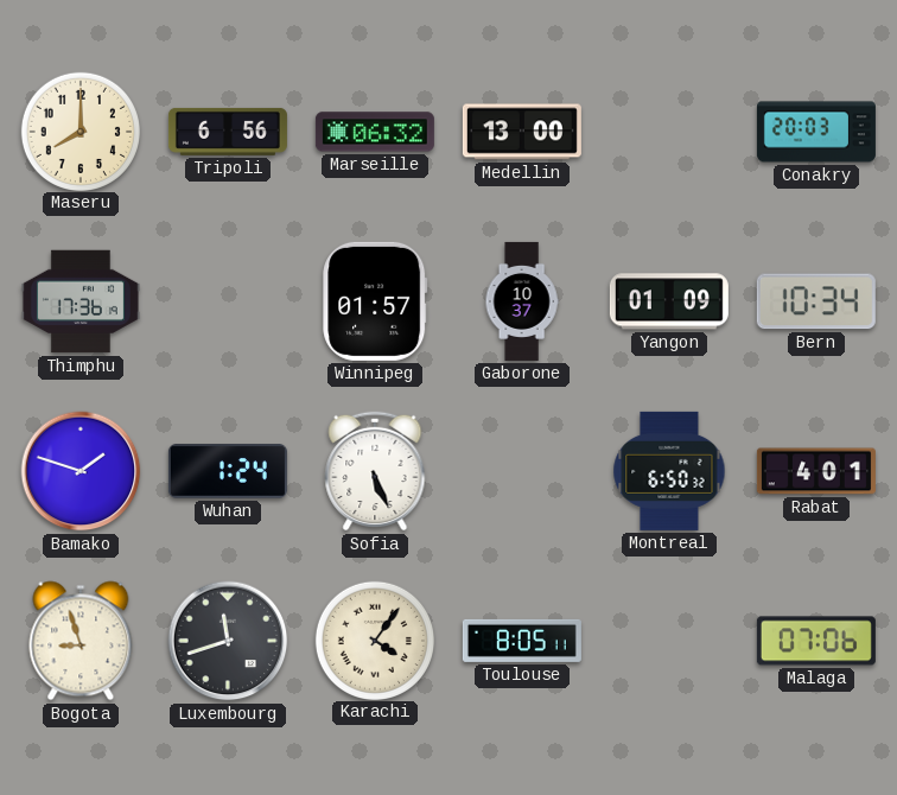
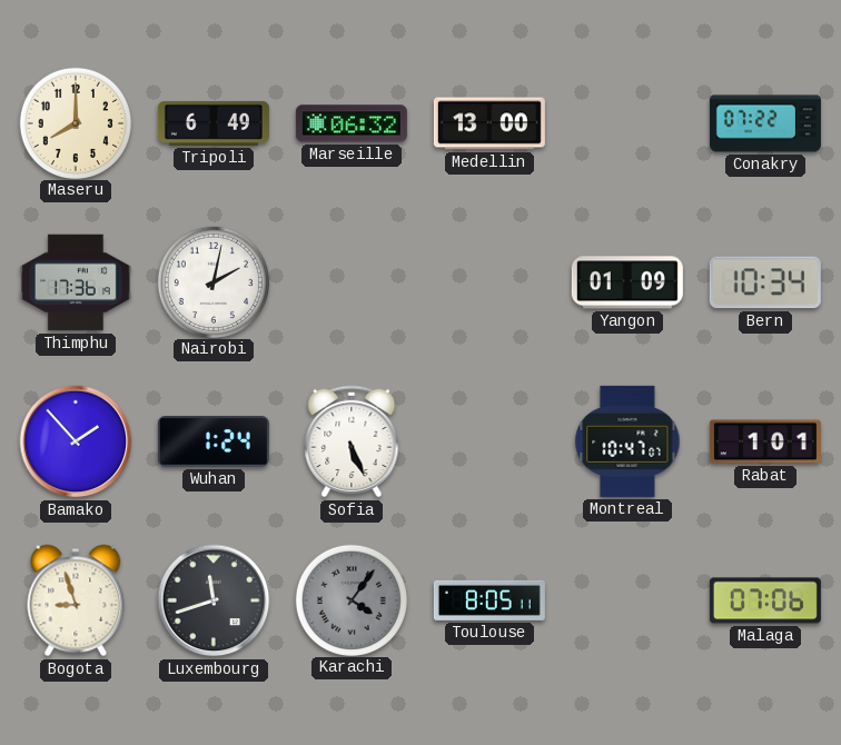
Tripoli: 6:56 -> 6:49
Conakry: 20:03 -> 07:22
Nairobi: none -> 2:02
Winnipeg: 01:57 -> none
Gaborone: 10:37 -> none
Bamako: 1:48 -> 1:53
Montreal: 6:50 -> 10:47
Rabat: 4:01 -> 1:01
Karachi dial: cream -> grey
